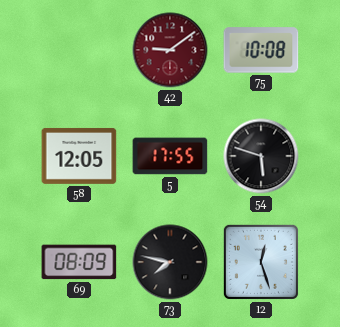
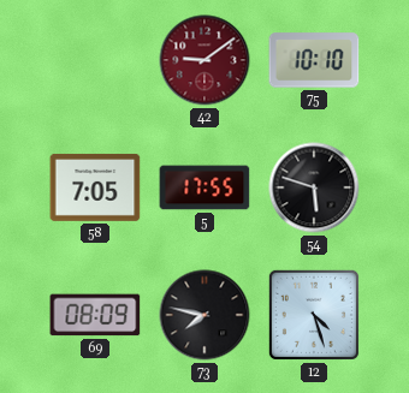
75: 10:08 -> 10:10
58: 12:05 -> 7:05
12: 12:27 -> 4:27
